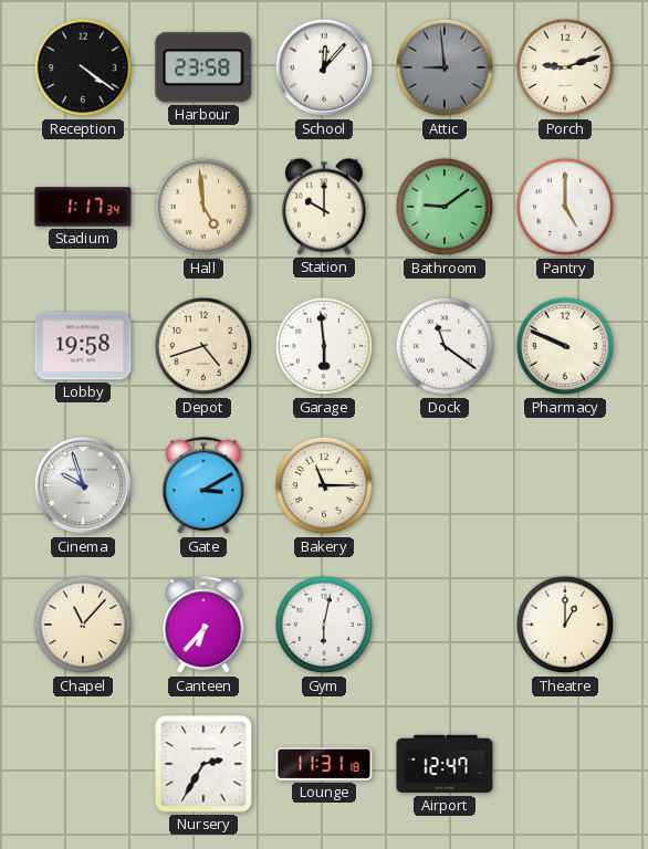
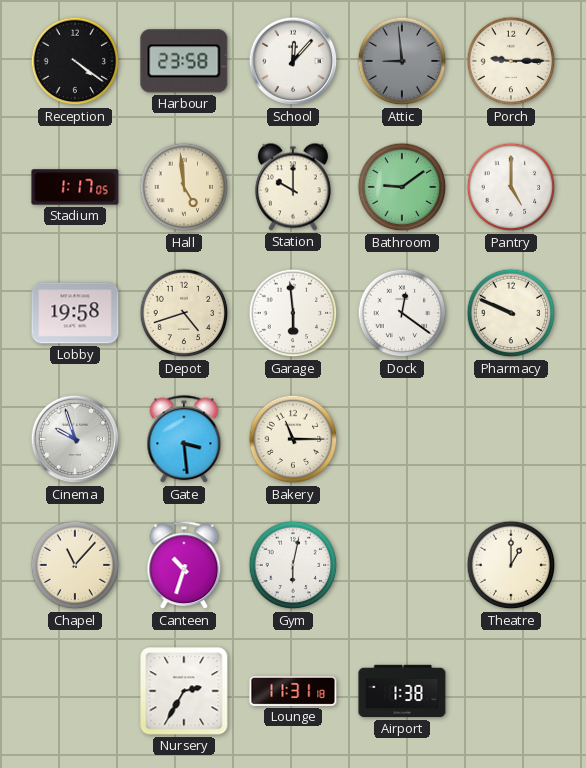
Porch: 9:12 -> 9:15
Stadium: 1:17:34 -> 1:17:05
Dock: 11:21 -> 12:21
Gate: 3:10 -> 3:29
Canteen: 6:37 -> 10:33
Airport: 12:47 -> 1:38
